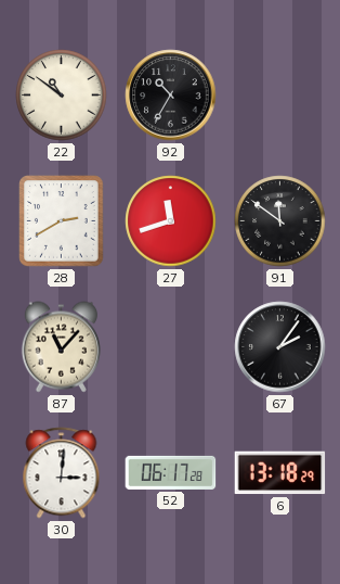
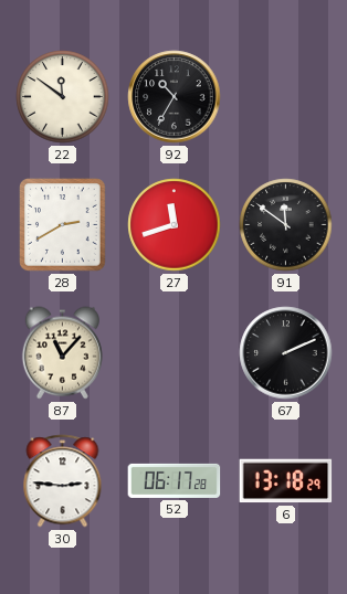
22: 10:51 -> 11:51
67: 2:06 -> 2:11
30: 3:01 -> 2:46
